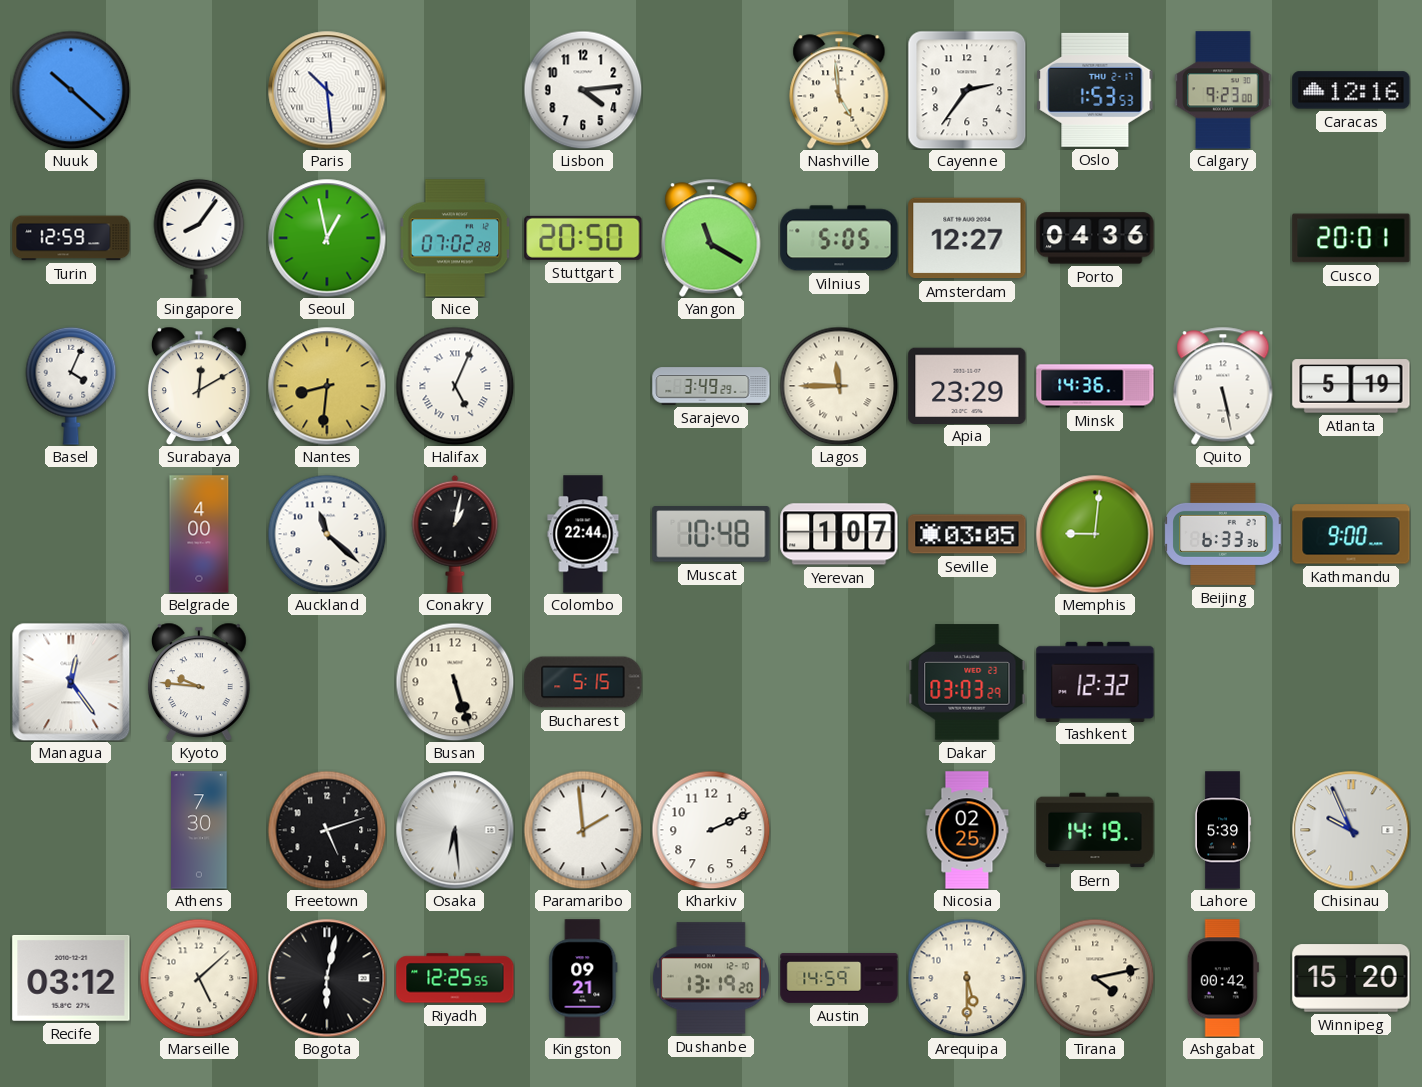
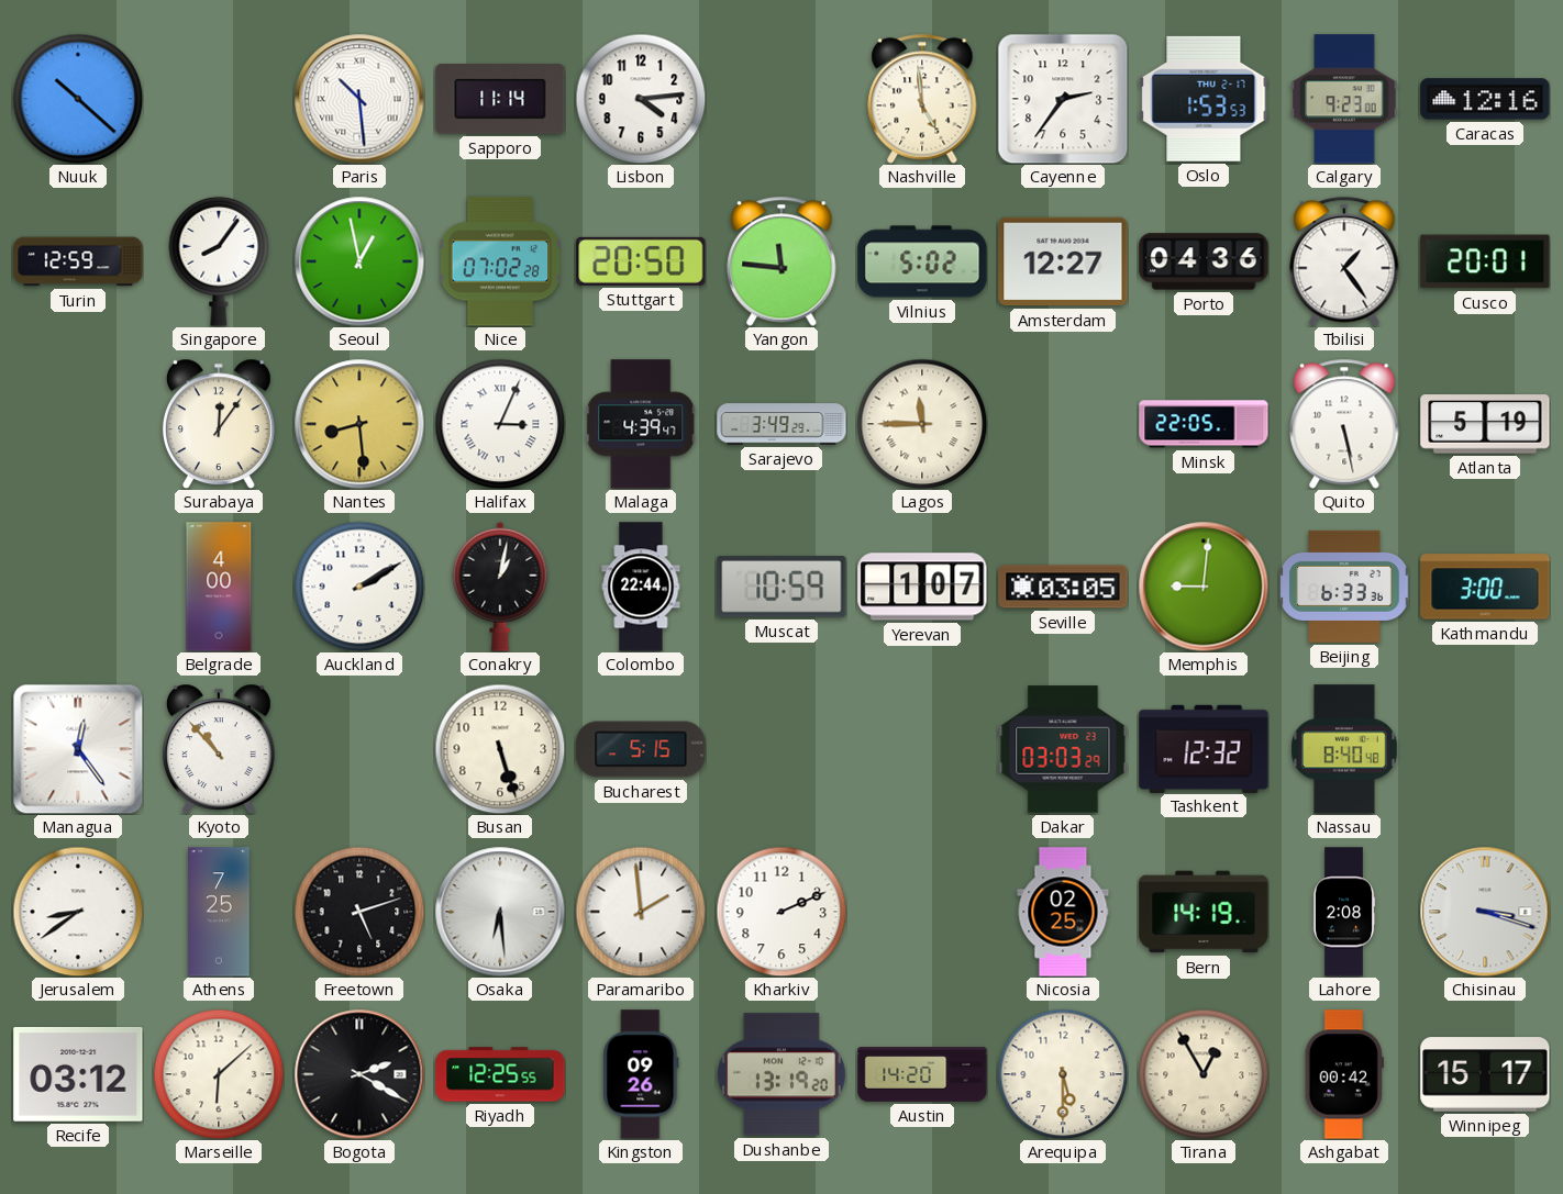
Sapporo: none -> 11:14
Yangon: 11:20 -> 11:46
Vilnius: 5:05 -> 5:02
Tbilisi: none -> 1:24
Basel: 4:04 -> none
Surabaya: 12:10 -> 12:06
Nantes: 8:31 -> 8:29
Halifax: 5:04 -> 3:04
Malaga: none -> 4:39
Apia: 23:29 -> none
Minsk: 14:36 -> 22:05
Auckland: 11:22 -> 2:10
Muscat: 10:48 -> 10:59
Kathmandu: 9:00 -> 3:00
Kyoto: 9:46 -> 10:53
Nassau: none -> 8:40
Jerusalem: none -> 8:39
Athens: 7:30 -> 7:25
Lahore: 5:39 -> 2:08
Chisinau: 9:56 -> 3:18
Marseille: 5:08 -> 6:08
Bogota: 6:02 -> 2:20
Kingston: 09:21 -> 09:26
Austin: 14:59 -> 14:20
Tirana: 4:13 -> 12:55
Winnipeg: 15:20 -> 15:17
